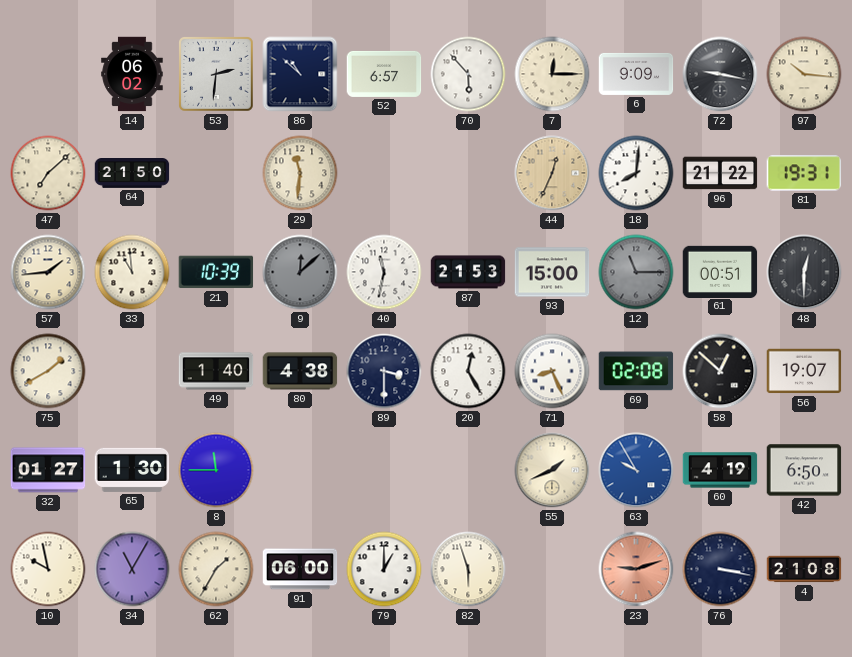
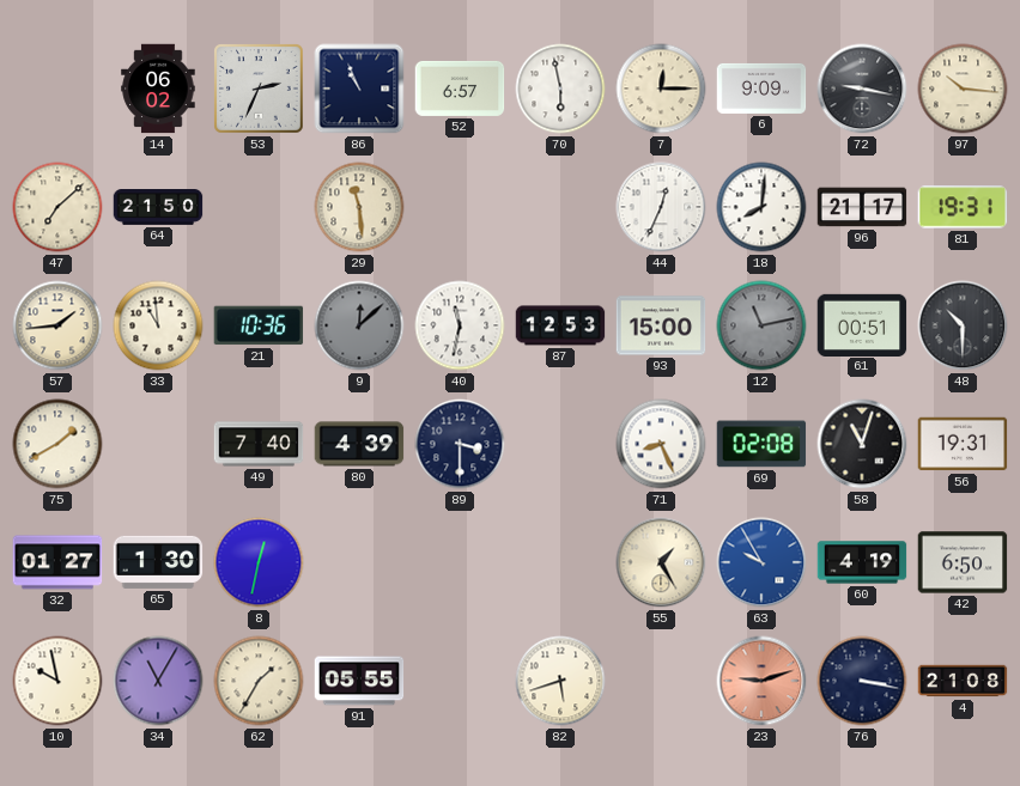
53: 2:31 -> 2:34
86: 10:52 -> 10:56
70: 5:53 -> 5:58
29: 11:31 -> 11:29
44 dial: champagne -> white
96: 21:22 -> 21:17
21: 10:39 -> 10:36
87: 21:53 -> 12:53
12: 11:15 -> 11:13
48: 12:30 -> 10:30
49: 1:40 -> 7:40
80: 4:38 -> 4:39
20: 12:25 -> none
58: 12:52 -> 11:03
56: 19:07 -> 19:31
8: 11:45 -> 12:32
55: 1:41 -> 1:25
91: 06:00 -> 05:55
79: 1:00 -> none
82: 5:57 -> 5:42
